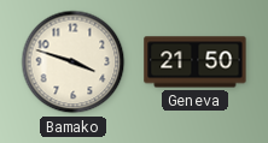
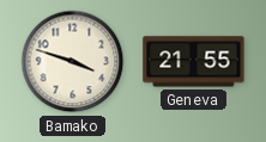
Geneva: 21:50 -> 21:55
